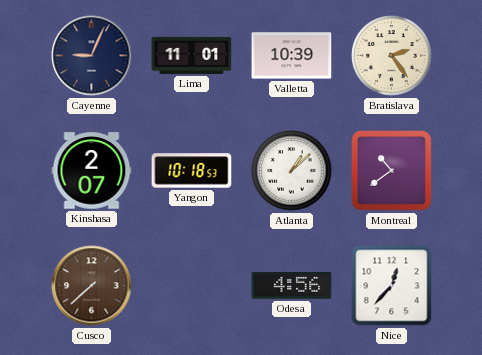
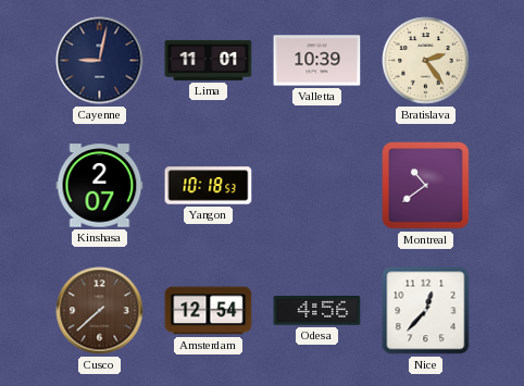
Cayenne: 9:04 -> 9:02
Atlanta: 1:08 -> none
Amsterdam: none -> 12:54
